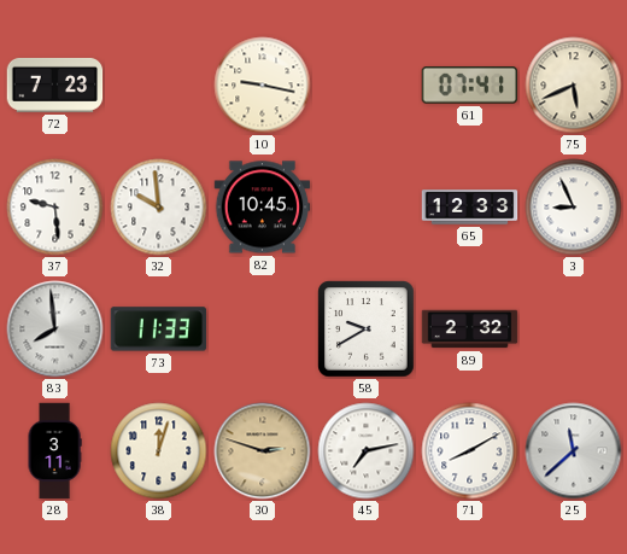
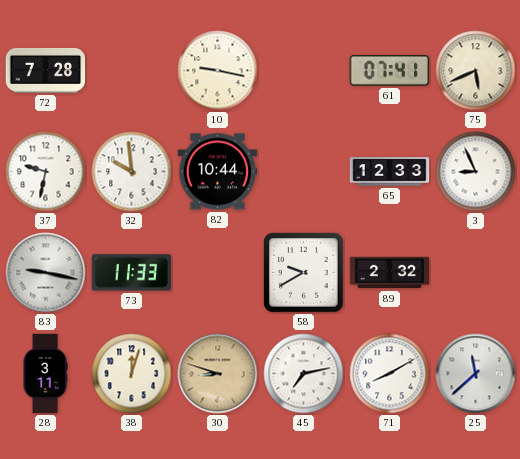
72: 7:23 -> 7:28
37: 9:29 -> 9:32
82: 10:45 -> 10:44
83: 7:59 -> 9:17
30: 2:48 -> 8:48
